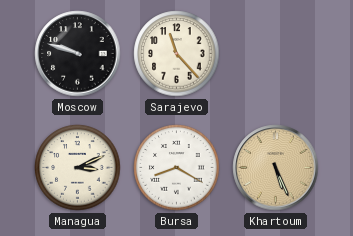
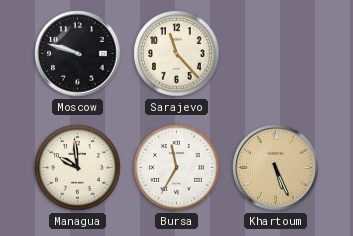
Managua: 3:11 -> 9:59
Bursa: 8:20 -> 11:35
